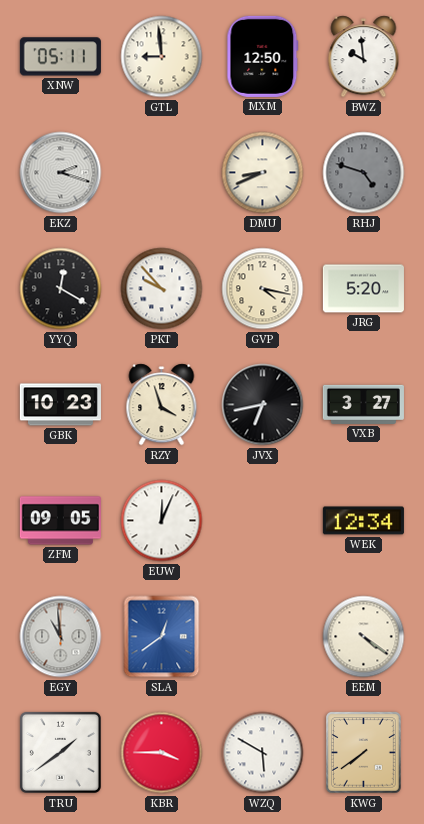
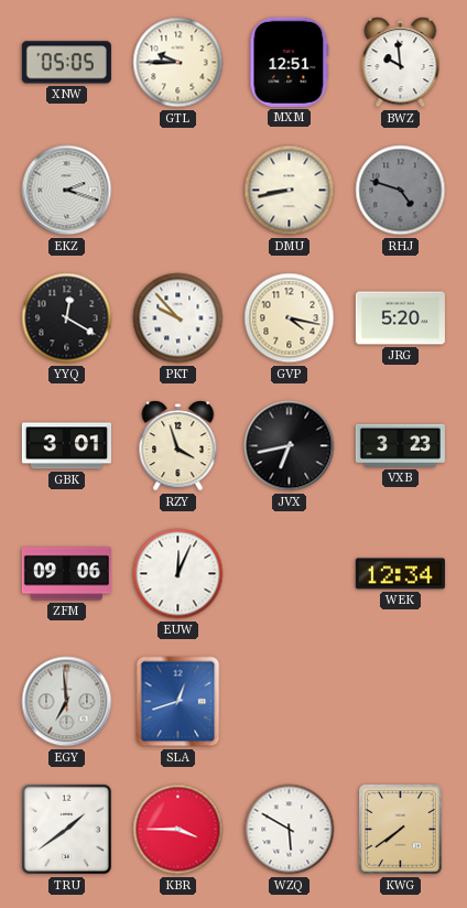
XNW: 05:11 -> 05:05
GTL: 8:59 -> 9:45
MXM: 12:50 -> 12:51
DMU: 8:41 -> 8:43
GBK: 10:23 -> 3:01
VXB: 3:27 -> 3:23
ZFM: 09:05 -> 09:06
EGY: 10:59 -> 6:59
SLA: 12:39 -> 12:42
EEM: 4:21 -> none
